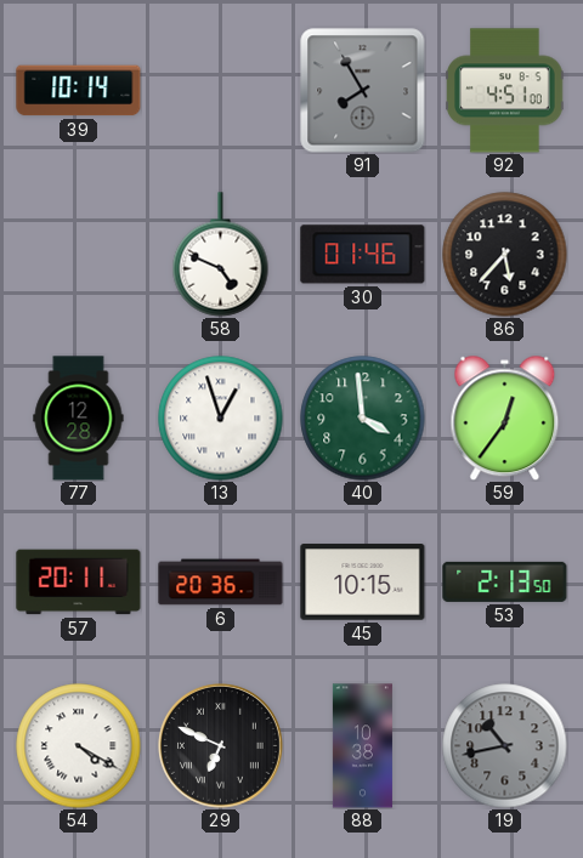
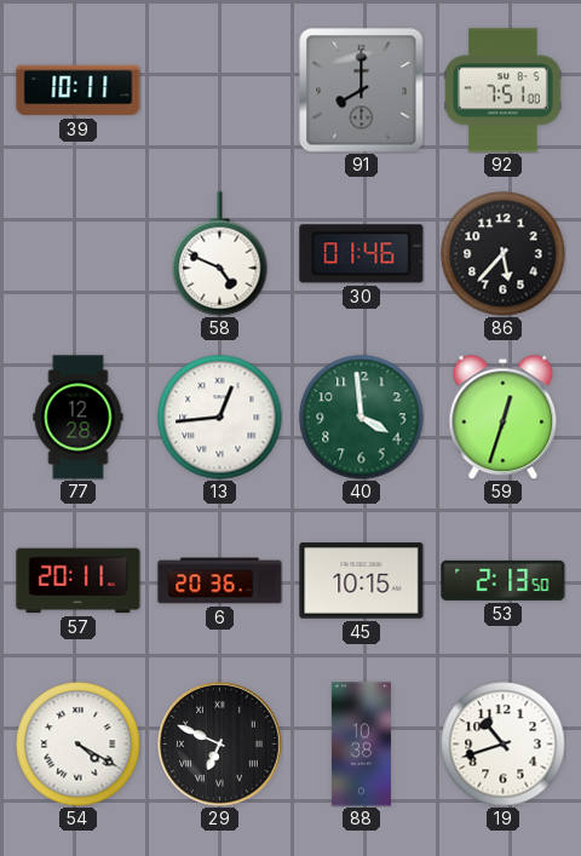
39: 10:14 -> 10:11
91: 7:55 -> 8:00
92: 4:51 -> 7:51
13: 12:57 -> 12:44
59: 12:36 -> 12:33
19: 10:43 -> 10:42
19 dial: grey -> white
